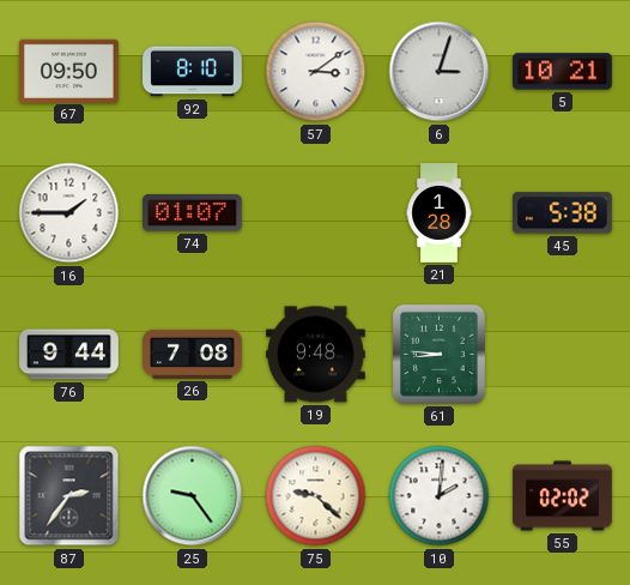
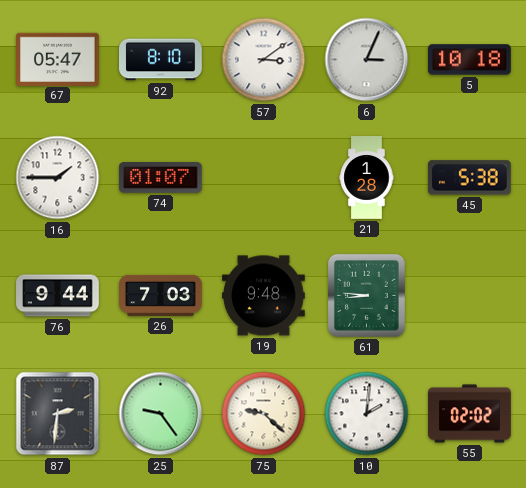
67: 09:50 -> 05:47
6: 3:03 -> 3:04
5: 10:21 -> 10:18
26: 7:08 -> 7:03
87: 2:36 -> 2:31
